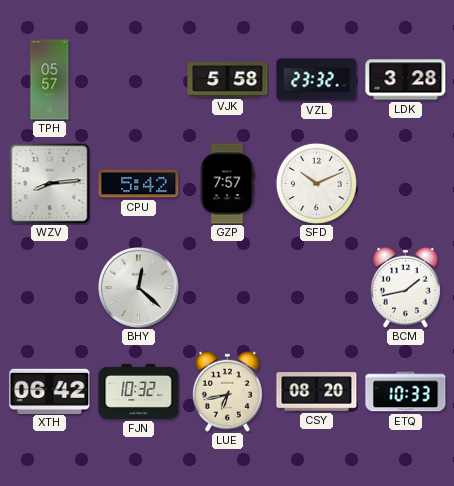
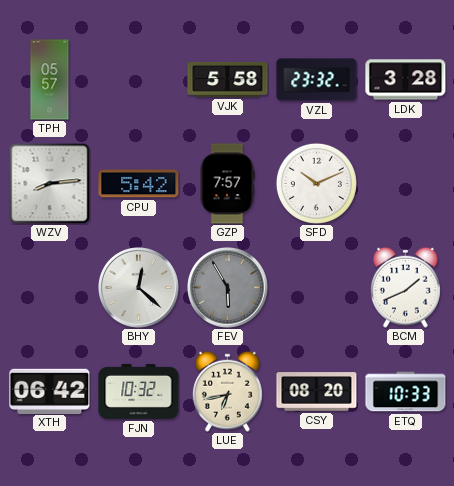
FEV: none -> 5:55
BCM: 1:43 -> 1:41
